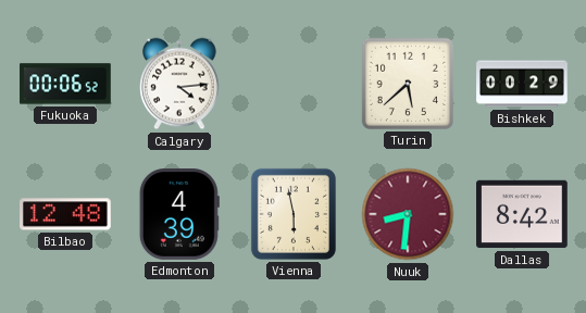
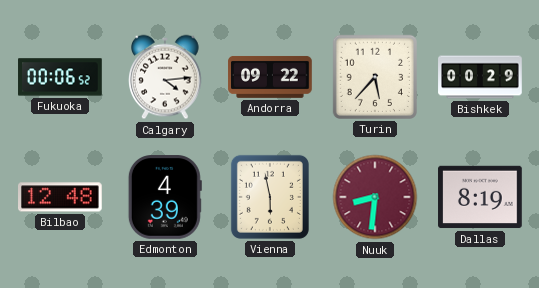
Andorra: none -> 09:22
Turin: 5:38 -> 5:37
Dallas: 8:42 -> 8:19
